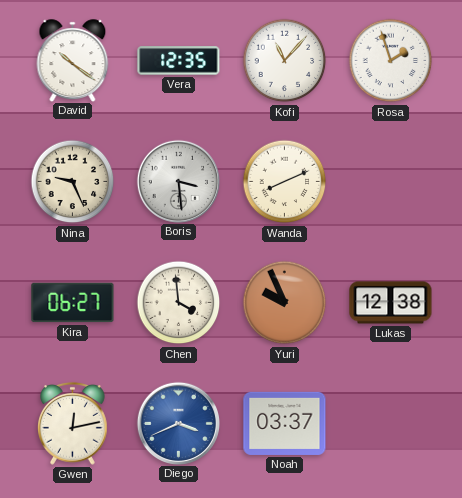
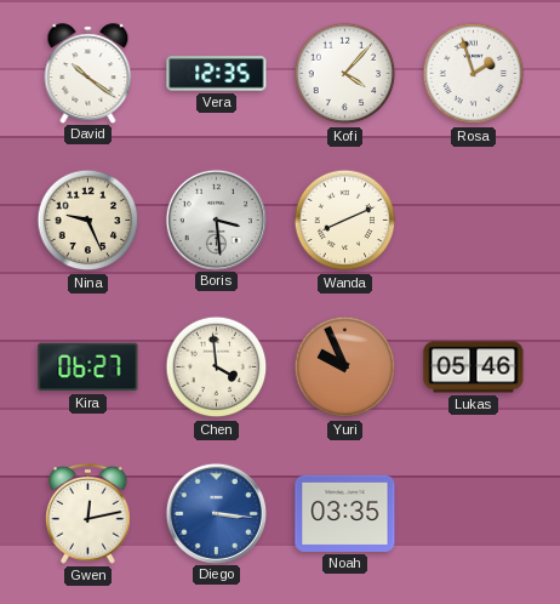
Kofi: 11:07 -> 4:07
Lukas: 12:38 -> 05:46
Diego: 3:41 -> 3:16
Noah: 03:37 -> 03:35
